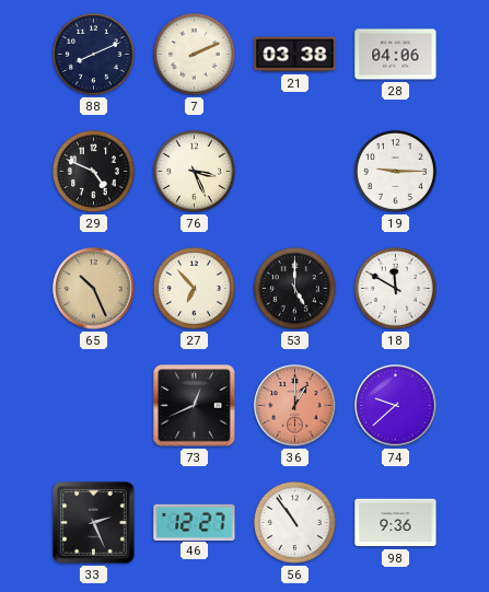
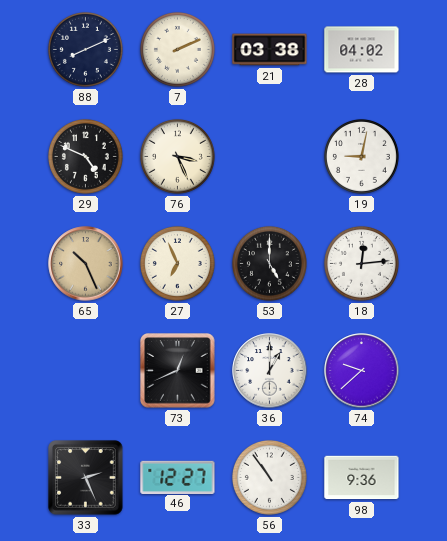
28: 04:06 -> 04:02
19: 9:15 -> 9:02
27: 6:53 -> 6:56
18: 11:50 -> 12:14
36 dial: salmon -> white
